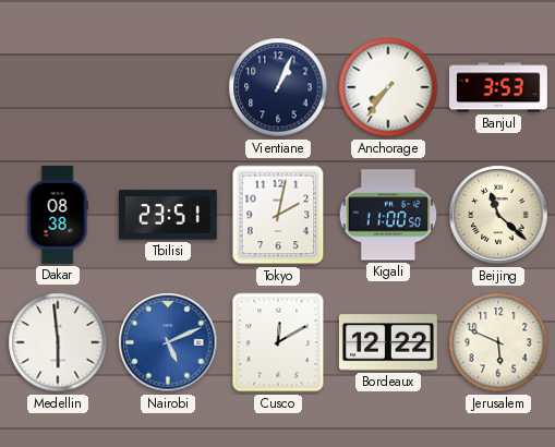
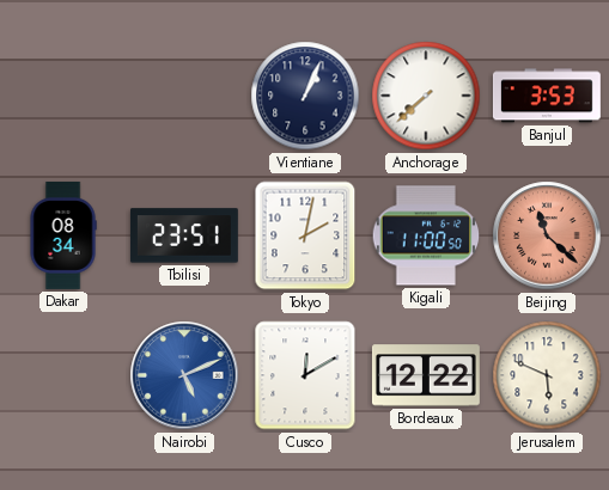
Anchorage: 7:36 -> 7:38
Dakar: 08:38 -> 08:34
Beijing dial: cream -> salmon
Medellin: 5:59 -> none
